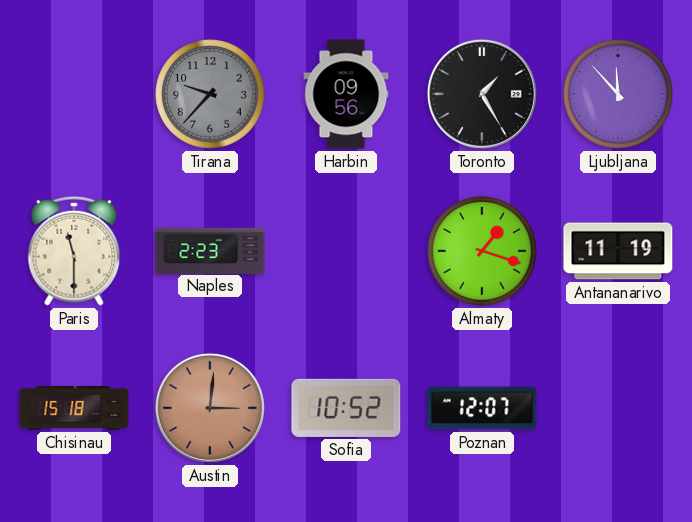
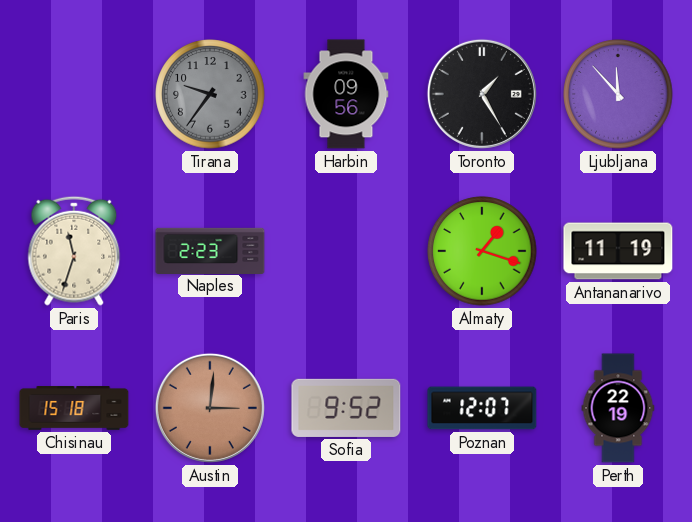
Tirana: 9:37 -> 9:36
Paris: 11:30 -> 11:33
Sofia: 10:52 -> 9:52
Perth: none -> 22:19
